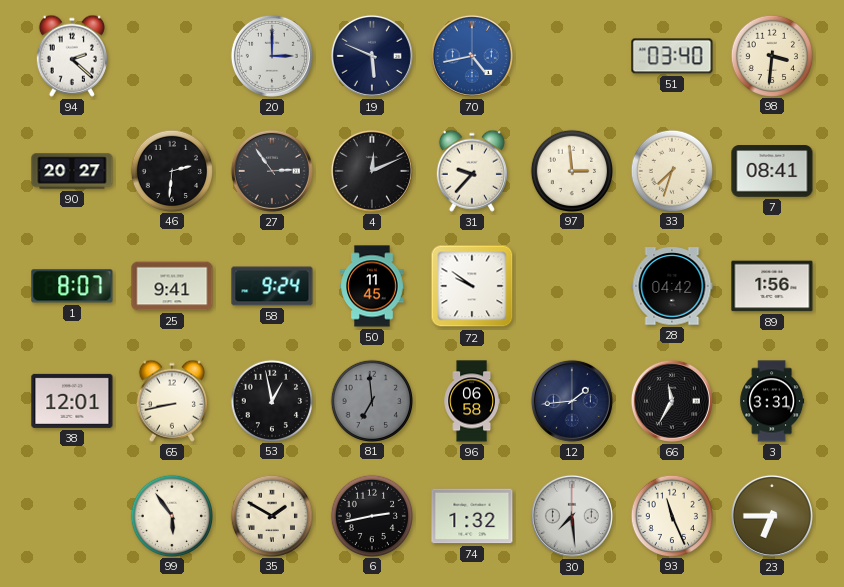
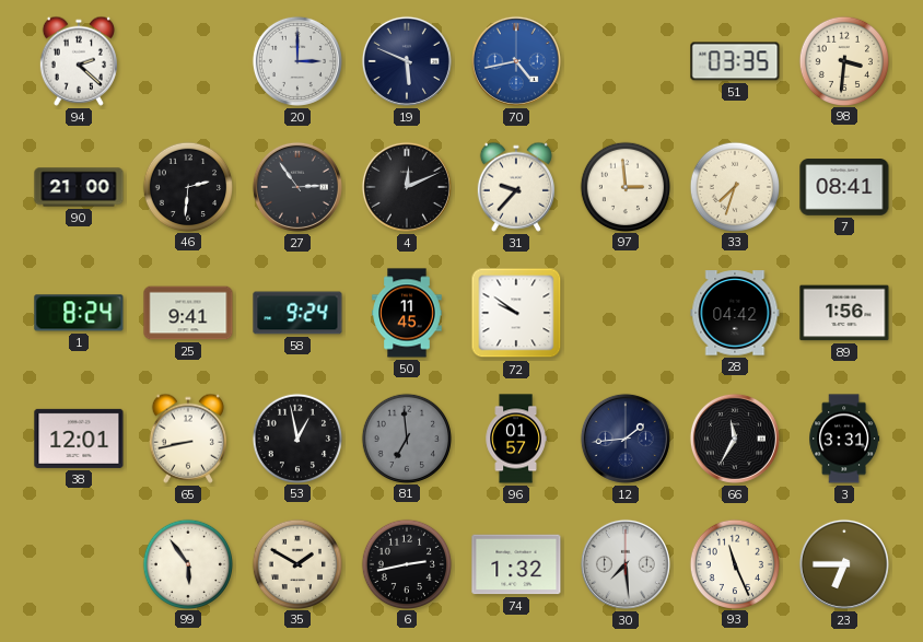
51: 03:40 -> 03:35
90: 20:27 -> 21:00
1: 8:07 -> 8:24
96: 06:58 -> 01:57
